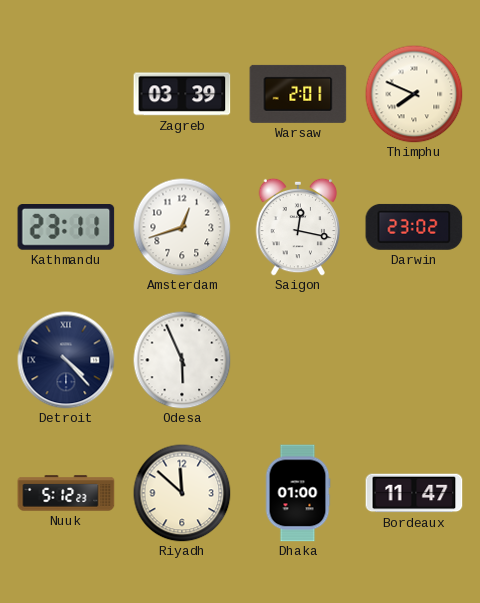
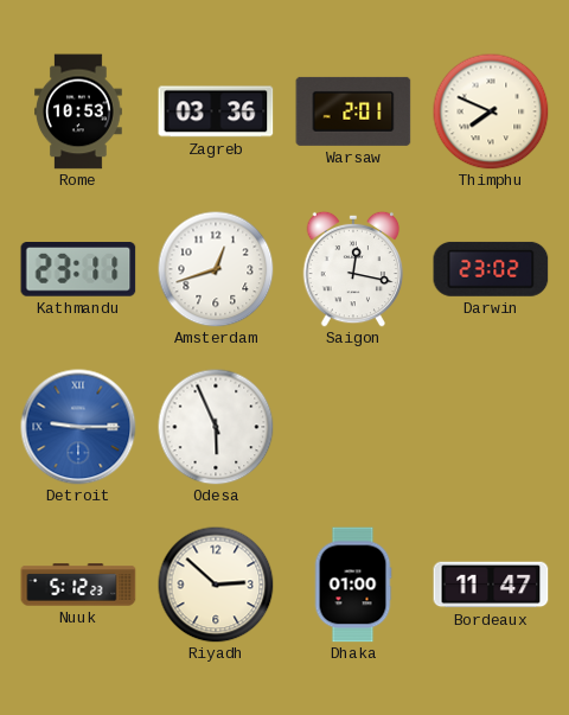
Rome: none -> 10:53
Zagreb: 03:39 -> 03:36
Detroit: 4:23 -> 9:15
Detroit dial: navy -> blue
Riyadh: 11:52 -> 2:52
